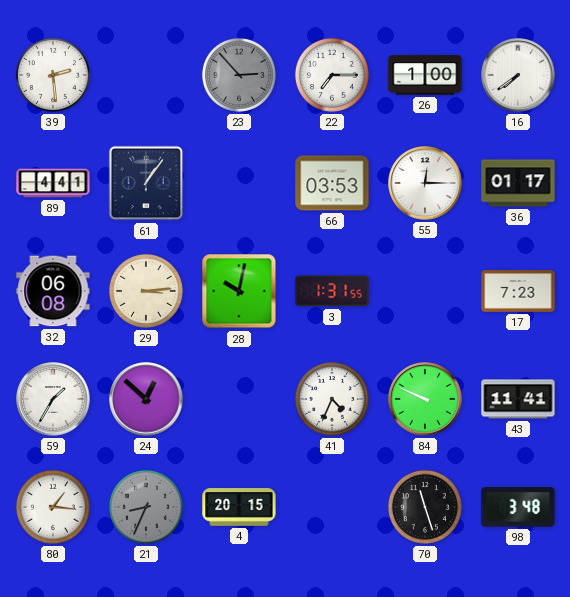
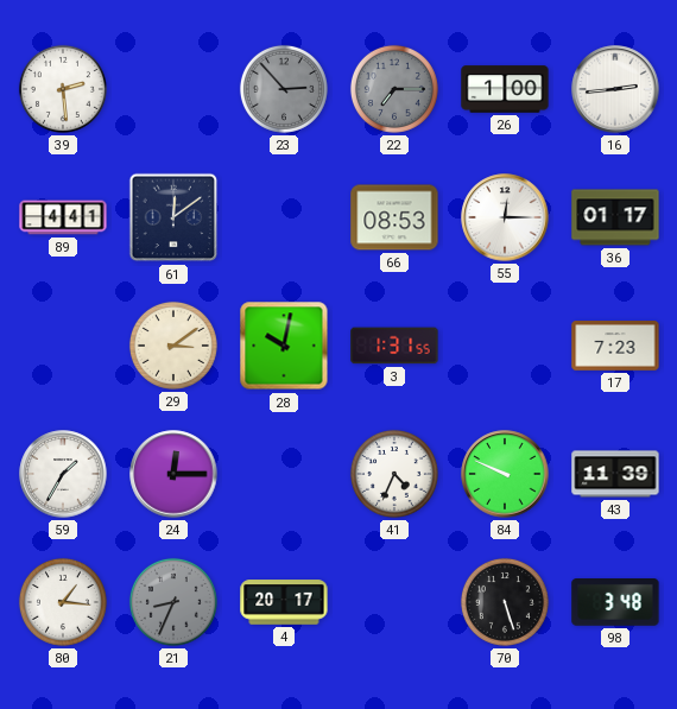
22 dial: white -> grey
16: 7:39 -> 2:44
61: 1:06 -> 12:09
66: 03:53 -> 08:53
32: 06:08 -> none
29: 3:14 -> 3:09
24: 12:52 -> 12:15
43: 11:41 -> 11:39
4: 20:15 -> 20:17
70: 11:27 -> 5:27
